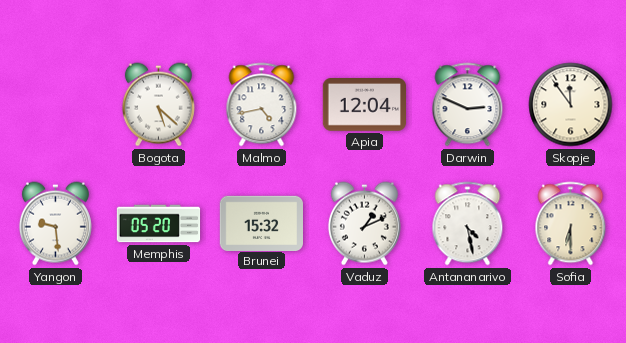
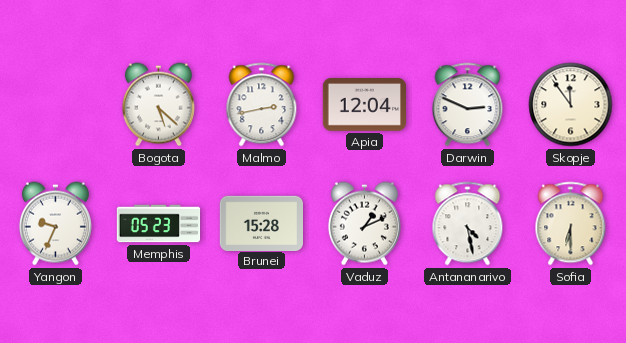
Malmo: 4:43 -> 2:43
Yangon: 9:29 -> 9:34
Memphis: 05:20 -> 05:23
Brunei: 15:32 -> 15:28
